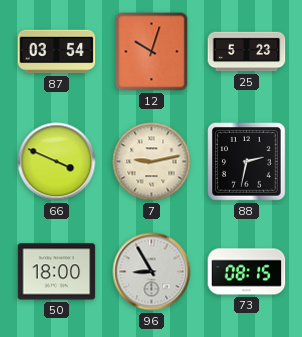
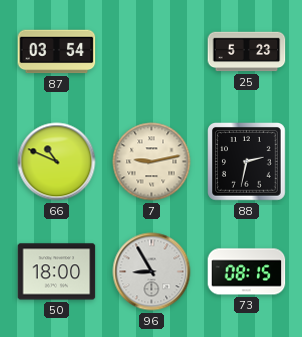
12: 10:03 -> none
66: 3:49 -> 10:49
